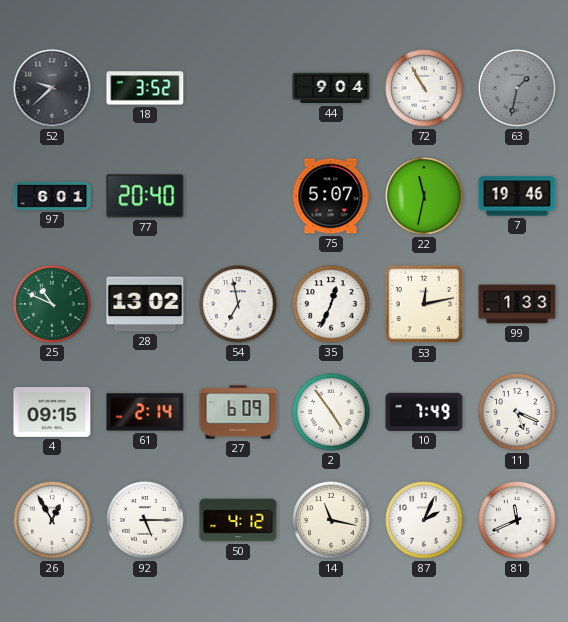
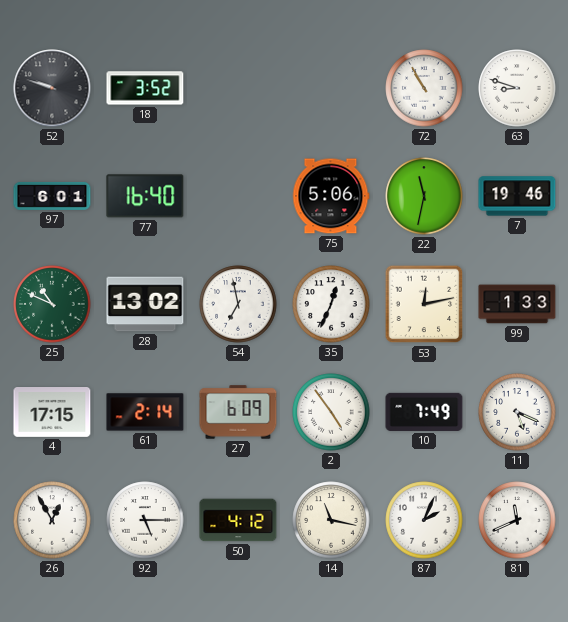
52: 9:38 -> 9:48
44: 9:04 -> none
63: 1:32 -> 8:48
63 dial: grey -> white
77: 20:40 -> 16:40
75: 5:07 -> 5:06
4: 09:15 -> 17:15
